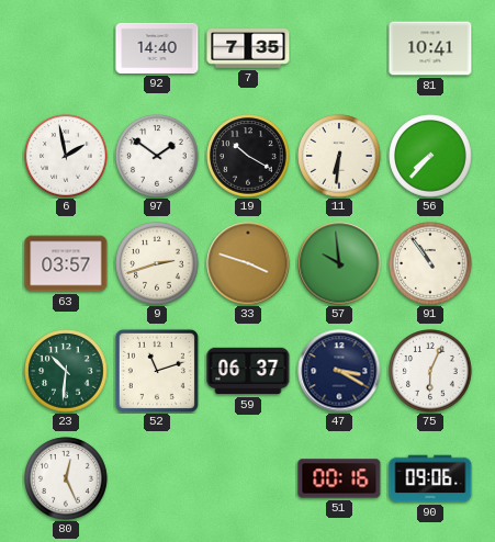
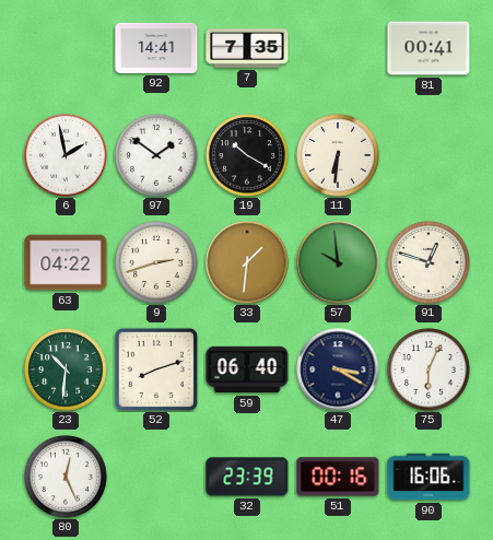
92: 14:40 -> 14:41
81: 10:41 -> 00:41
56: 7:37 -> none
63: 03:57 -> 04:22
33: 3:48 -> 1:31
91: 10:54 -> 12:48
52: 11:12 -> 8:12
59: 06:37 -> 06:40
32: none -> 23:39
90: 09:06 -> 16:06
